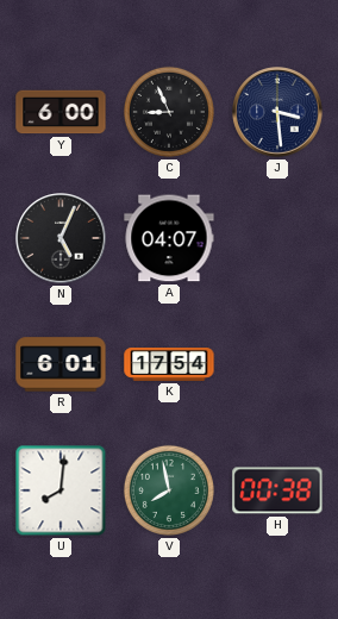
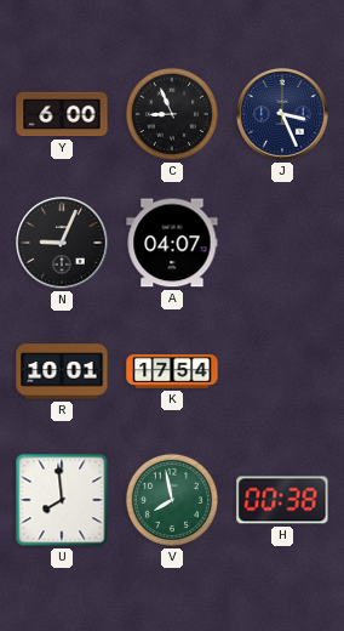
J: 3:29 -> 3:26
N: 5:04 -> 9:04
R: 6:01 -> 10:01
U: 8:01 -> 7:59
